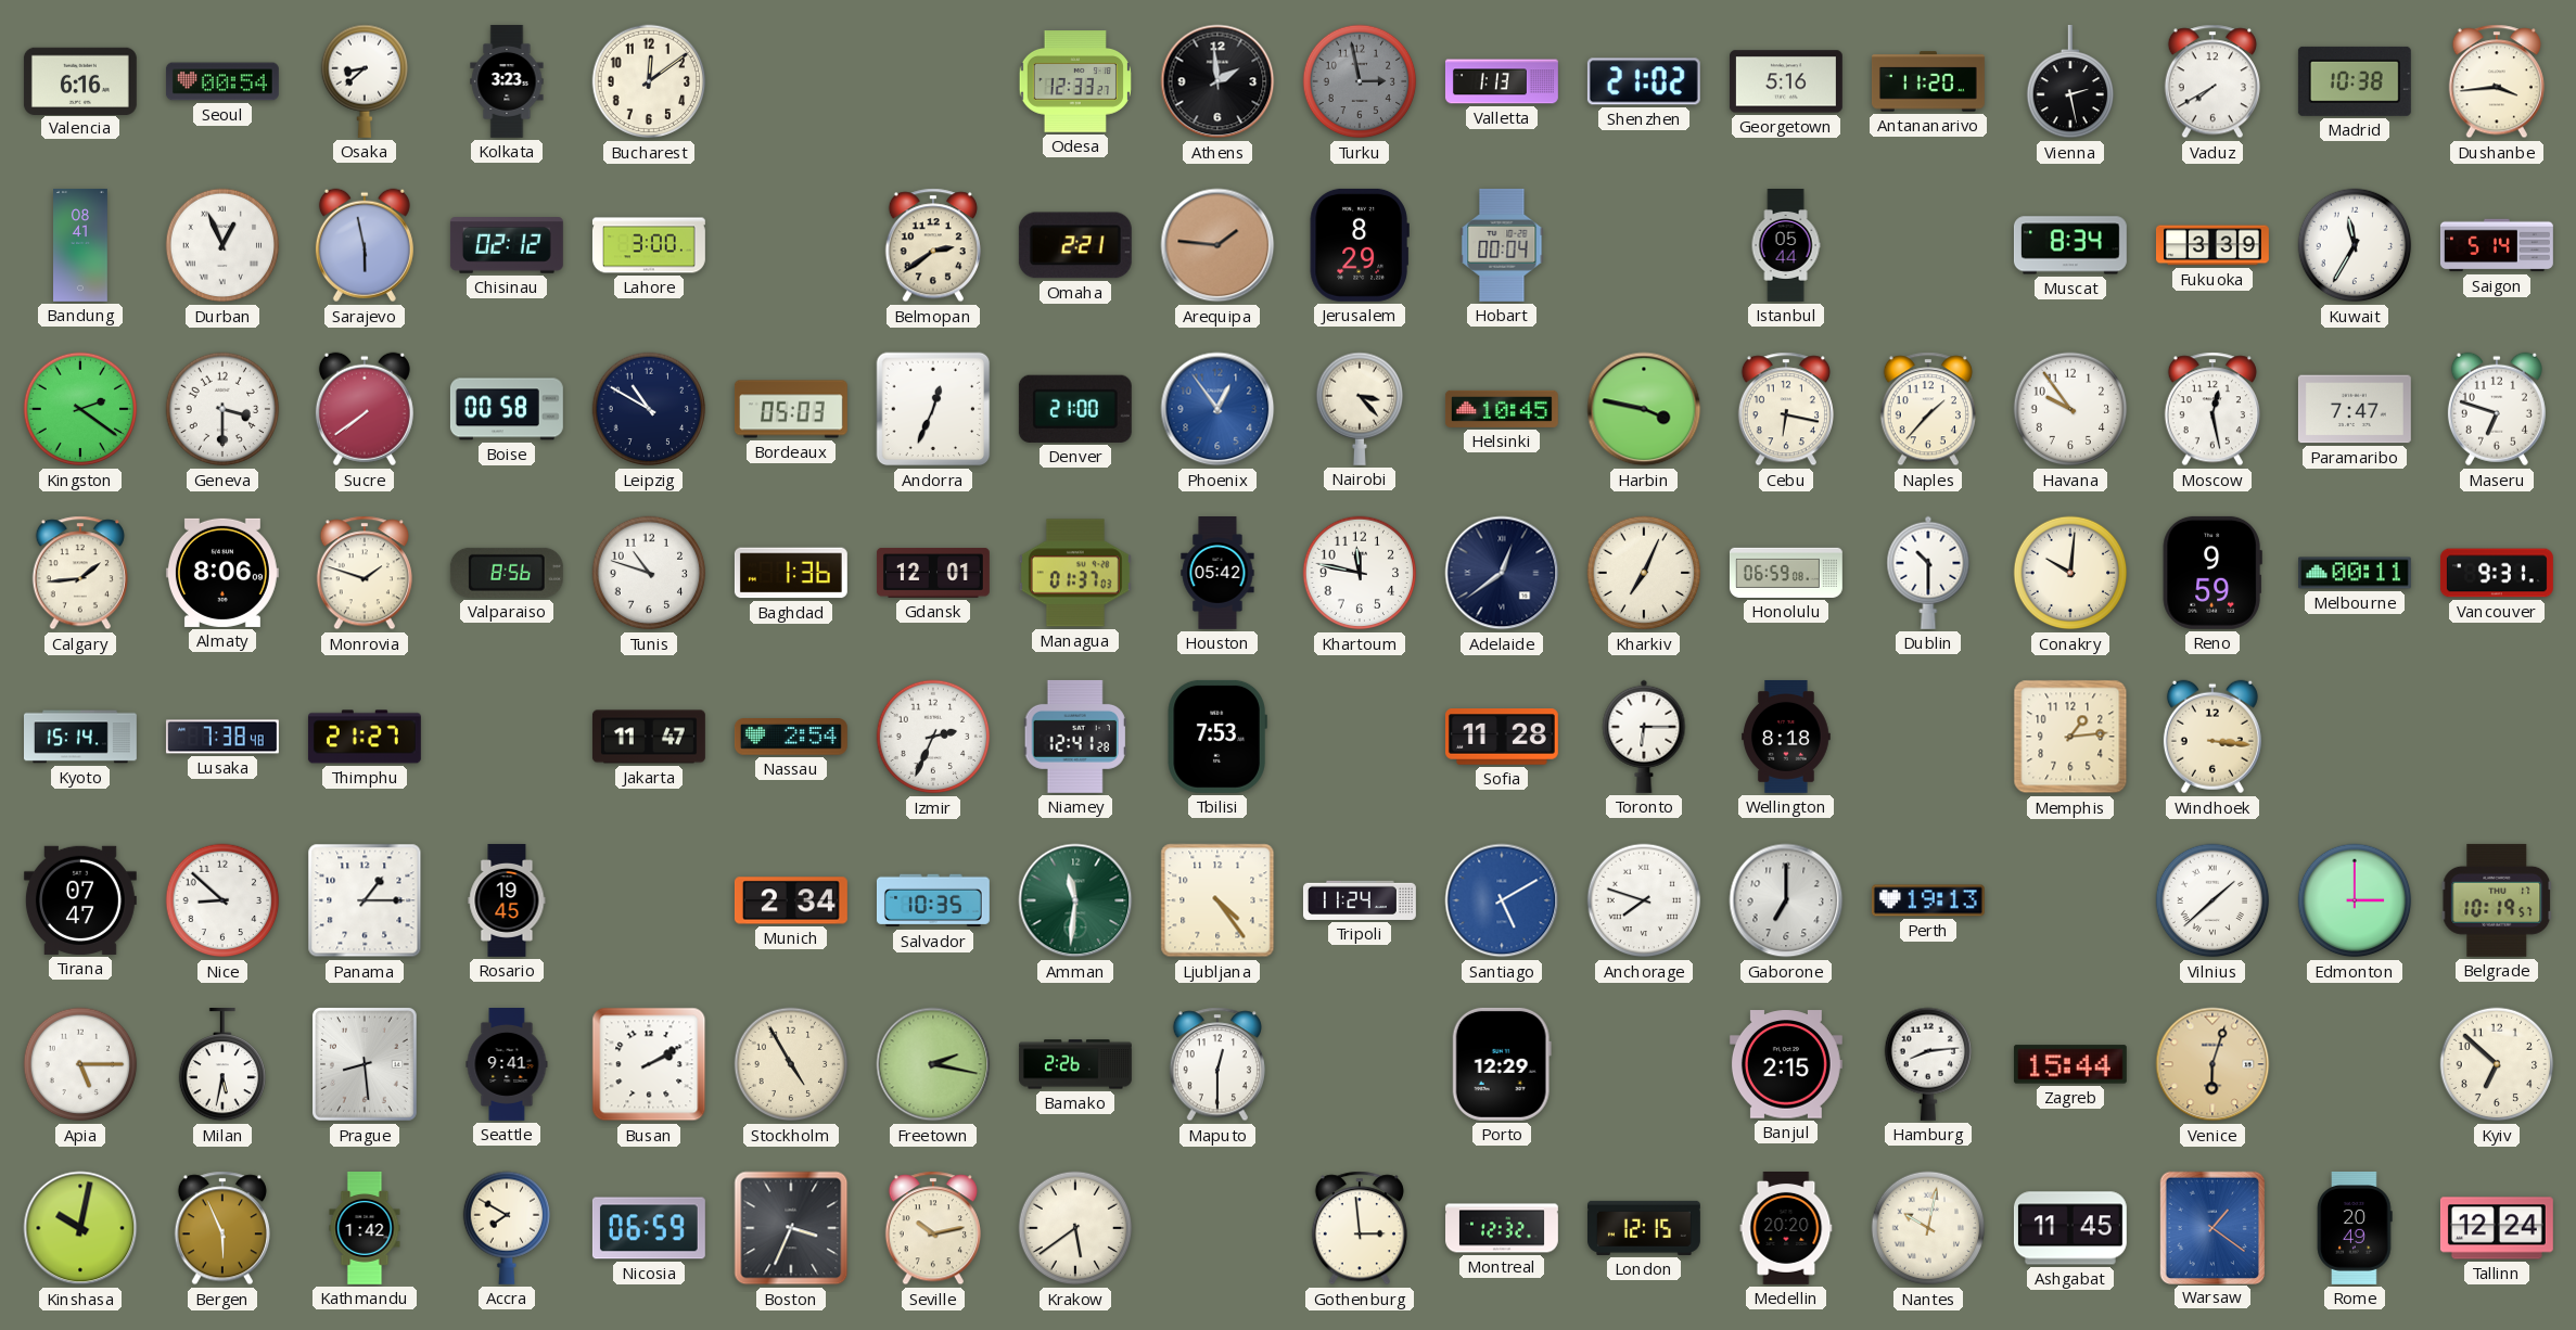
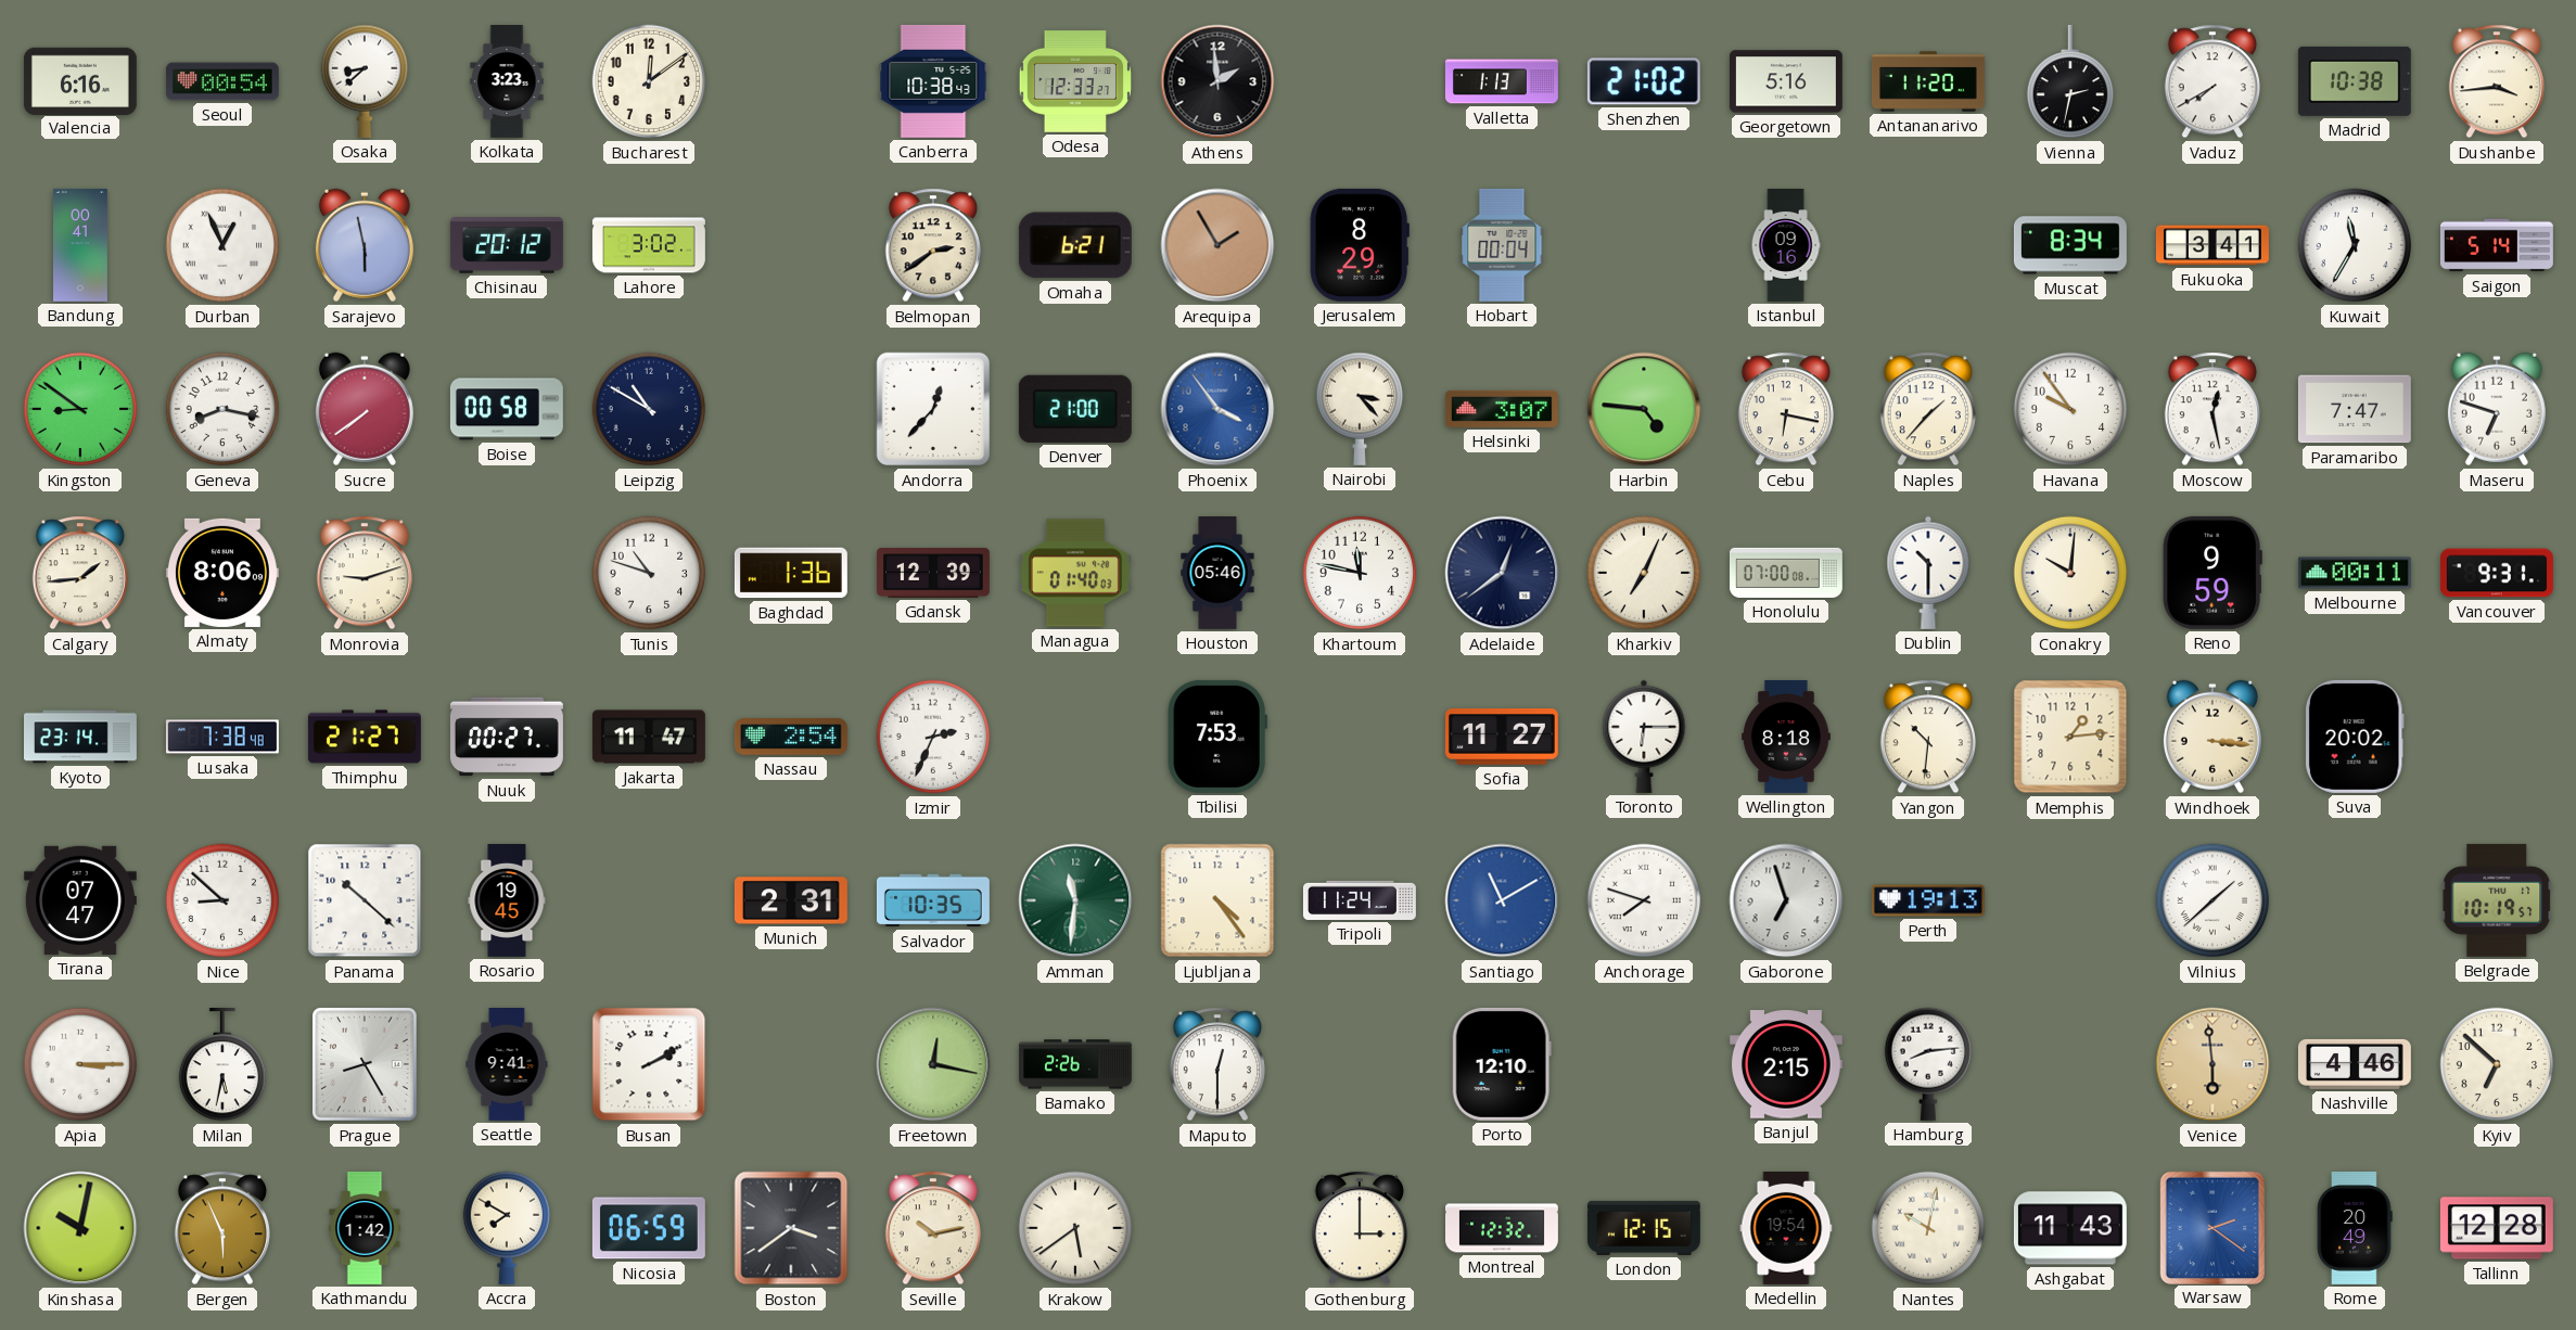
Canberra: none -> 10:38
Turku: 2:58 -> none
Vienna: 2:28 -> 2:32
Bandung: 08:41 -> 00:41
Chisinau: 02:12 -> 20:12
Lahore: 3:00 -> 3:02
Omaha: 2:21 -> 6:21
Arequipa: 1:46 -> 1:55
Istanbul: 05:44 -> 09:16
Fukuoka: 3:39 -> 3:41
Kingston: 2:21 -> 8:51
Geneva: 3:30 -> 8:17
Bordeaux: 05:03 -> none
Andorra: 12:34 -> 12:37
Phoenix: 12:54 -> 3:54
Helsinki: 10:45 -> 3:07
Harbin: 3:47 -> 4:46
Monrovia: 1:48 -> 9:12
Valparaiso: 8:56 -> none
Gdansk: 12:01 -> 12:39
Managua: 01:37 -> 01:40
Houston: 05:42 -> 05:46
Honolulu: 06:59 -> 07:00
Kyoto: 15:14 -> 23:14
Nuuk: none -> 00:27
Niamey: 12:41 -> none
Sofia: 11:28 -> 11:27
Yangon: none -> 10:31
Suva: none -> 20:02
Panama: 1:15 -> 10:22
Munich: 2:34 -> 2:31
Santiago: 5:10 -> 11:10
Gaborone: 7:00 -> 6:57
Edmonton: 3:00 -> none
Apia: 5:15 -> 3:15
Prague: 8:29 -> 8:25
Stockholm: 4:55 -> none
Freetown: 2:17 -> 12:17
Porto: 12:29 -> 12:10
Zagreb: 15:44 -> none
Venice: 6:03 -> 5:59
Nashville: none -> 4:46
Boston: 3:34 -> 3:39
Gothenburg: 2:59 -> 3:00
Medellin: 20:20 -> 19:54
Ashgabat: 11:45 -> 11:43
Warsaw: 1:21 -> 2:21
Tallinn: 12:24 -> 12:28
